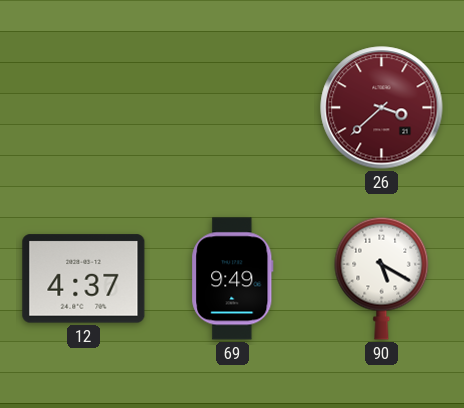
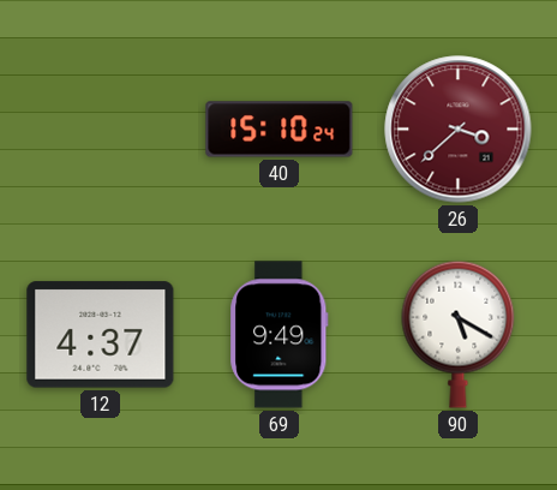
40: none -> 15:10
